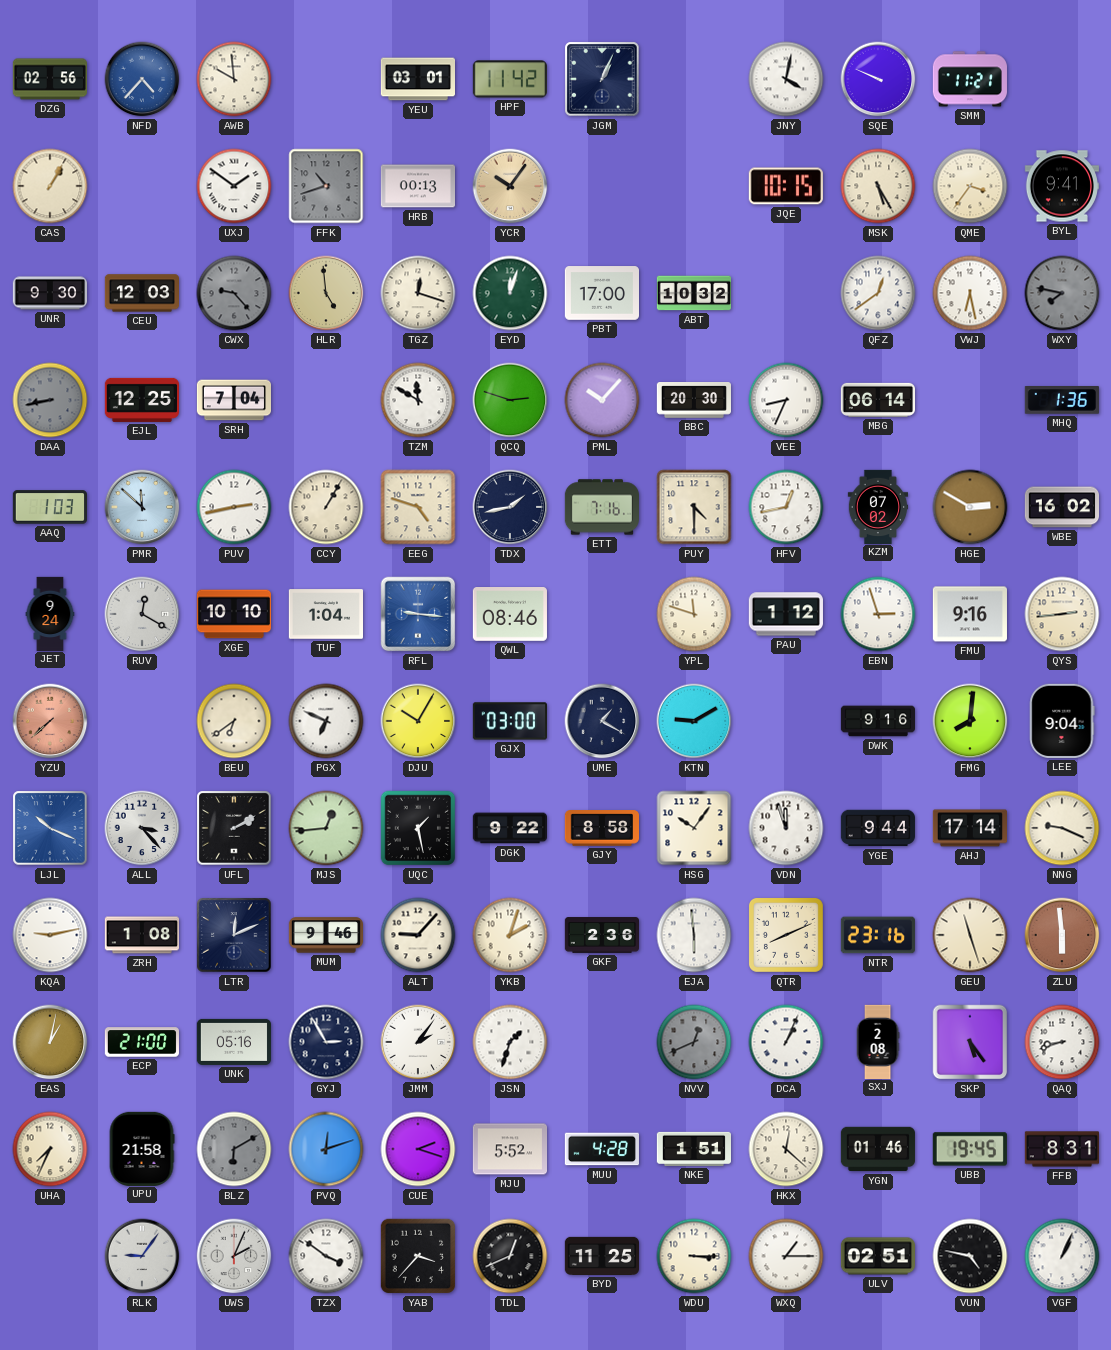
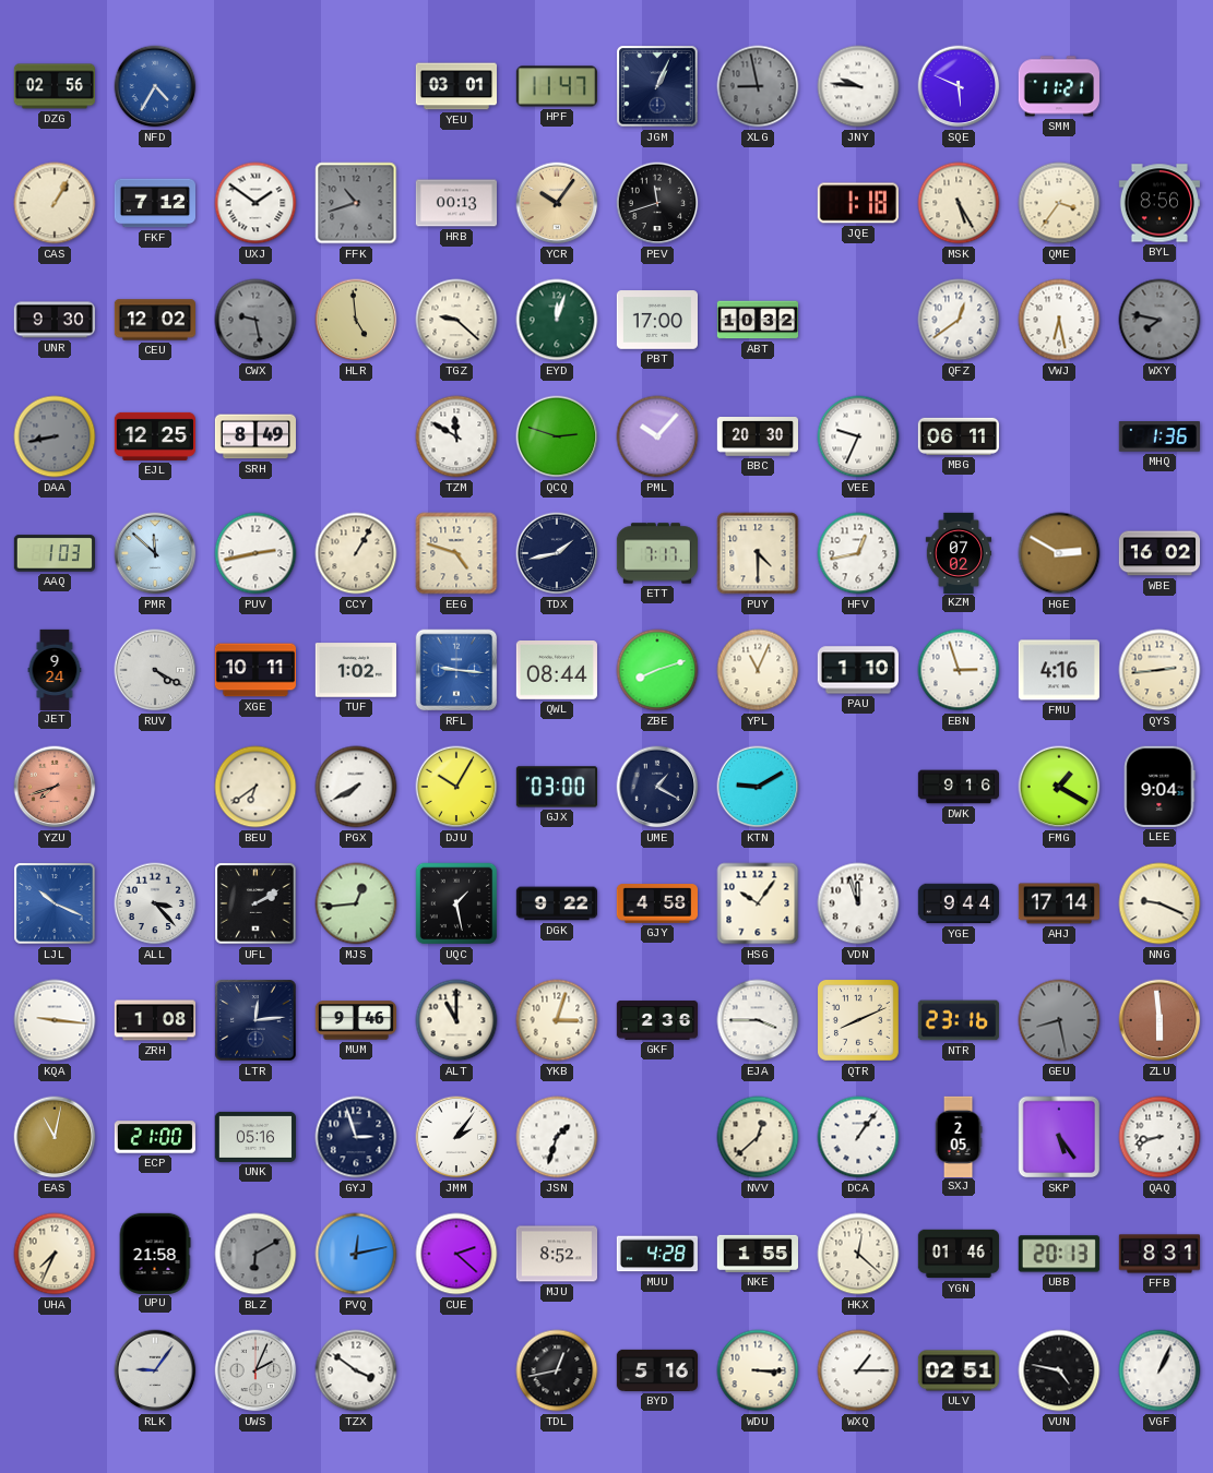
NFD: 4:37 -> 4:35
AWB: 9:59 -> none
HPF: 11:42 -> 11:47
XLG: none -> 8:58
JNY: 4:02 -> 9:46
SQE: 9:49 -> 5:49
FKF: none -> 7:12
PEV: none -> 11:42
JQE: 10:15 -> 1:18
BYL: 9:41 -> 8:56
CEU: 12:03 -> 12:02
CWX: 9:23 -> 9:28
TGZ: 12:18 -> 9:22
SRH: 7:04 -> 8:49
VEE: 8:34 -> 9:34
MBG: 06:14 -> 06:11
ETT: 7:16 -> 7:17
RUV: 12:20 -> 4:20
XGE: 10:10 -> 10:11
TUF: 1:04 -> 1:02
QWL: 08:46 -> 08:44
ZBE: none -> 8:12
YPL: 11:48 -> 11:04
PAU: 1:12 -> 1:10
FMU: 9:16 -> 4:16
YZU: 7:38 -> 7:42
PGX: 6:49 -> 7:40
FMG: 8:01 -> 1:20
GJY: 8:58 -> 4:58
KQA: 9:13 -> 9:16
LTR: 12:11 -> 12:14
ALT: 9:07 -> 11:00
YKB: 2:03 -> 3:03
EJA: 5:59 -> 3:45
GEU: 11:27 -> 8:28
GEU dial: cream -> grey
EAS: 1:02 -> 11:02
GYJ: 2:55 -> 2:57
NVV: 12:41 -> 12:38
NVV dial: grey -> cream
DCA: 1:04 -> 1:06
SXJ: 2:08 -> 2:05
PVQ: 12:12 -> 12:13
CUE: 2:18 -> 2:22
MJU: 5:52 -> 8:52
NKE: 1:51 -> 1:55
UBB: 19:45 -> 20:13
YAB: 3:37 -> none
TDL: 12:41 -> 12:43
BYD: 11:25 -> 5:16
